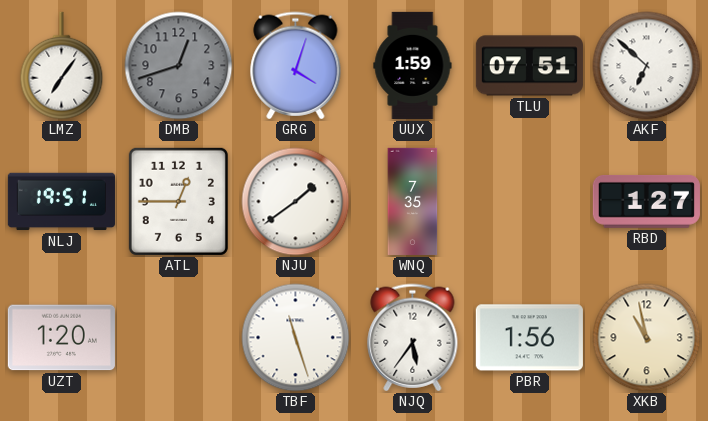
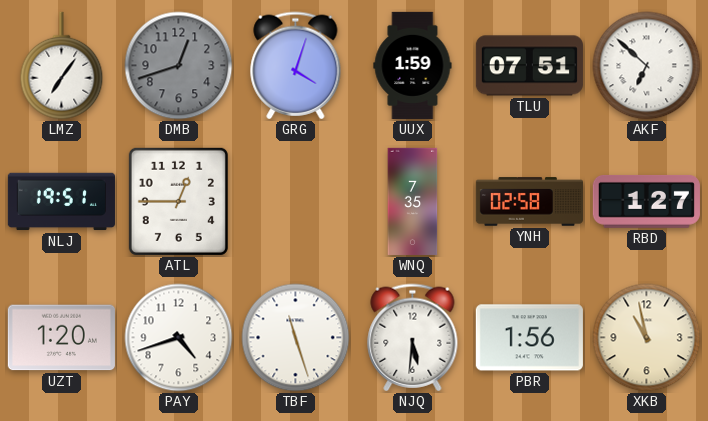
NJU: 1:39 -> none
YNH: none -> 02:58
PAY: none -> 4:42
NJQ: 5:36 -> 5:31
